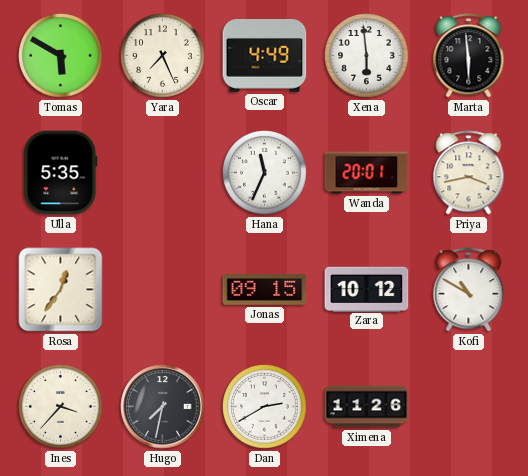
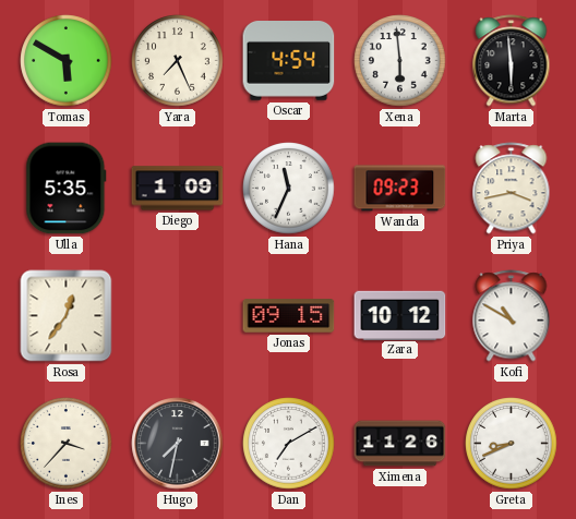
Oscar: 4:49 -> 4:54
Diego: none -> 1:09
Wanda: 20:01 -> 09:23
Dan: 2:40 -> 7:10
Greta: none -> 8:41
